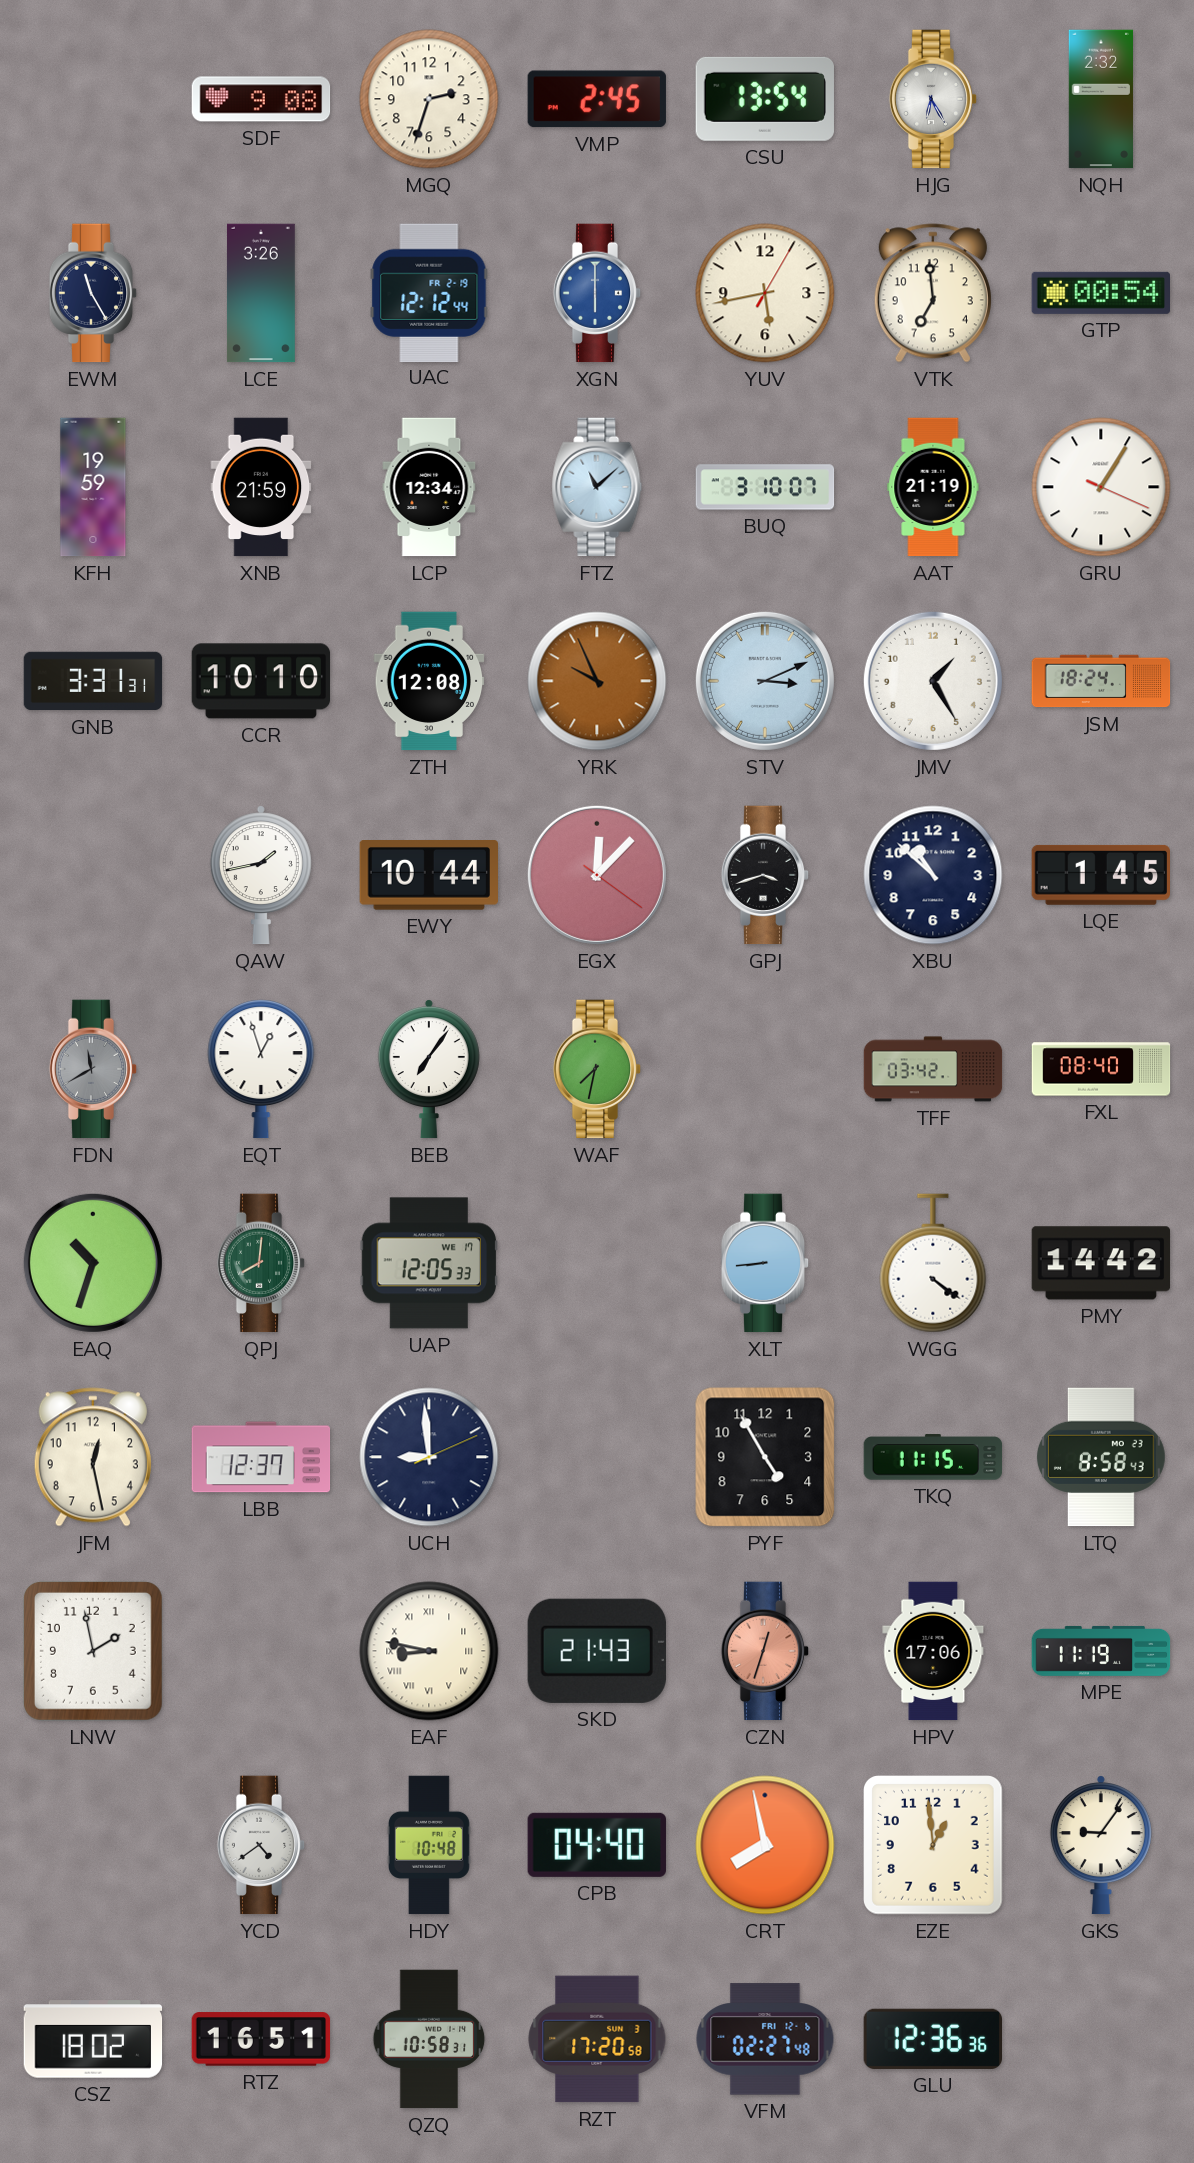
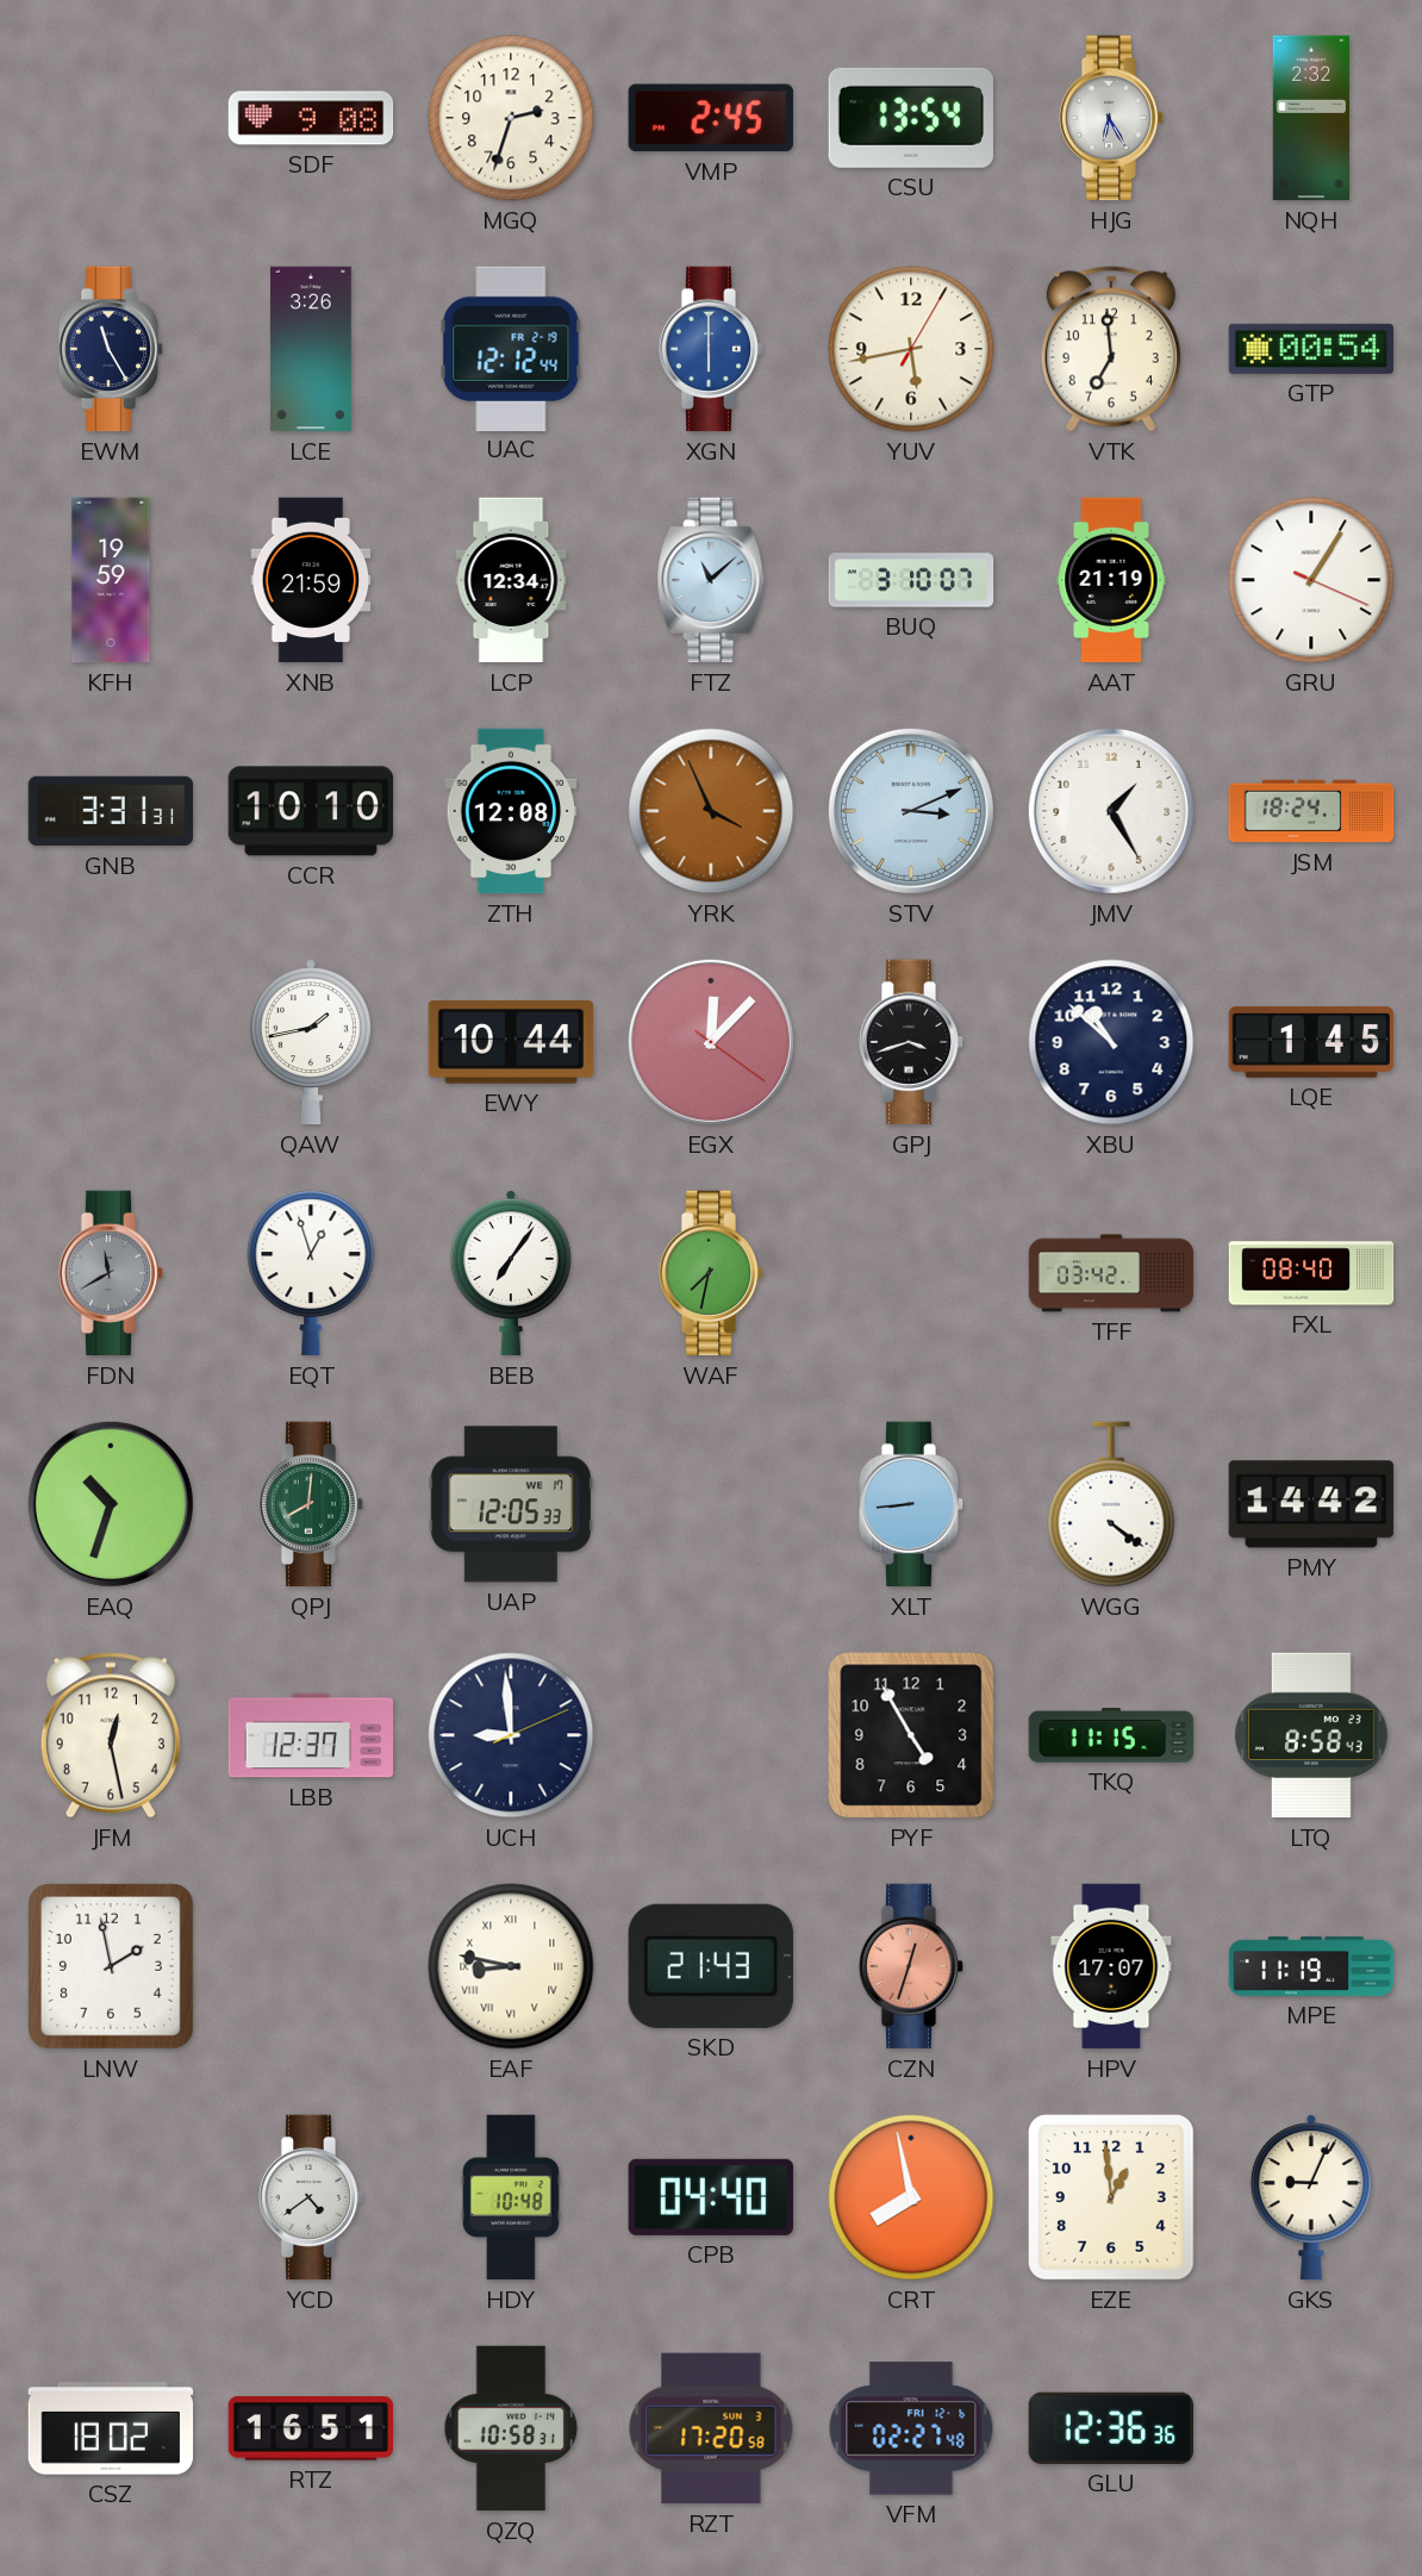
YRK: 9:56 -> 3:56
HPV: 17:06 -> 17:07
GKS: 9:06 -> 9:04
